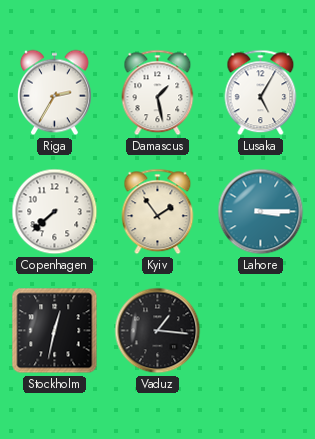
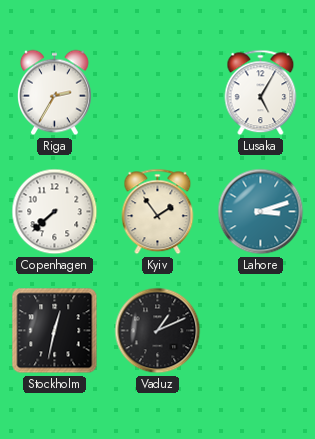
Damascus: 1:28 -> none
Lahore: 3:15 -> 3:12
Vaduz: 1:16 -> 1:11
